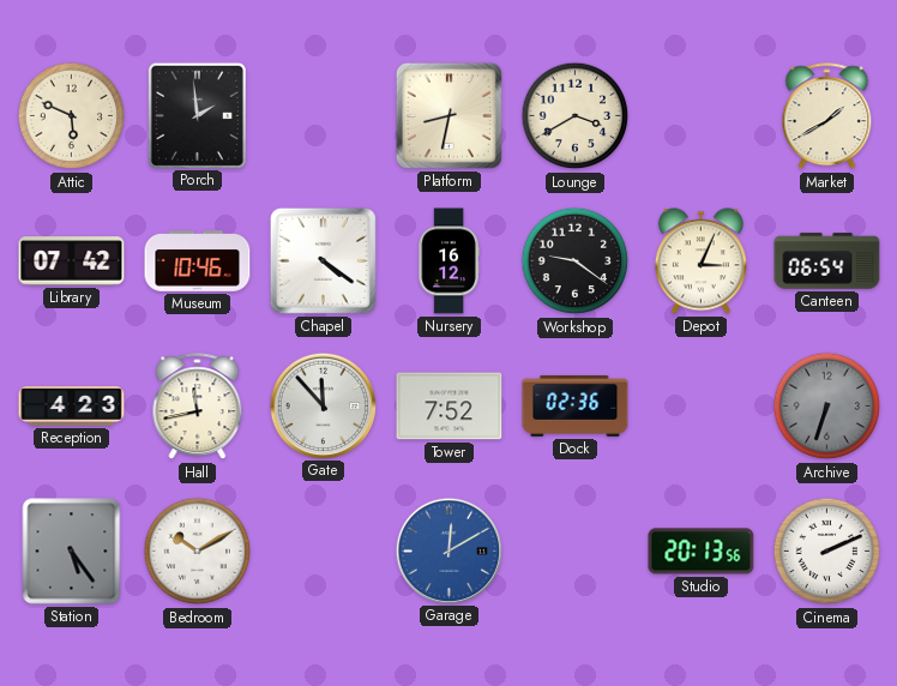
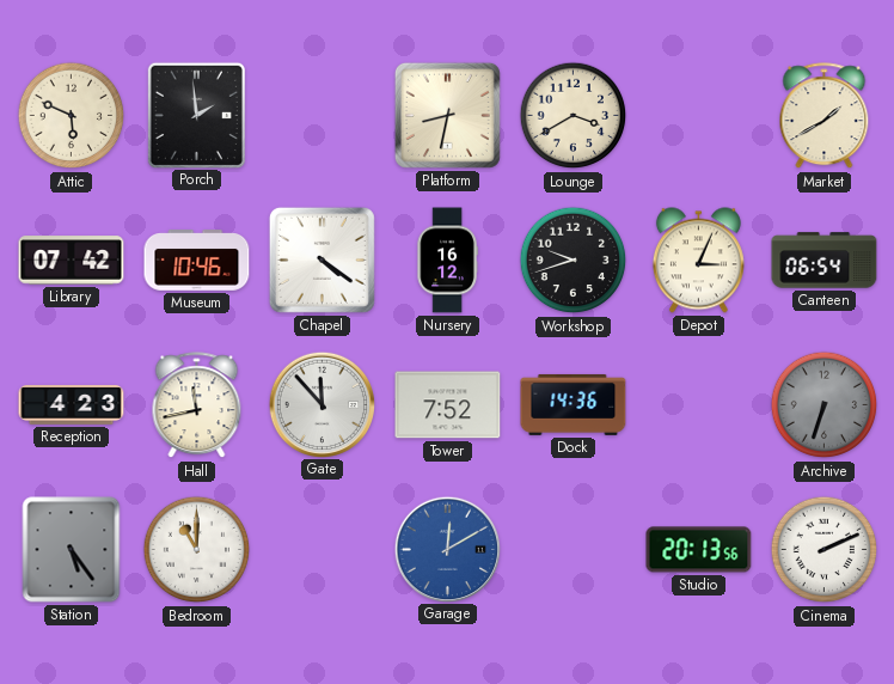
Workshop: 9:21 -> 9:42
Dock: 02:36 -> 14:36
Bedroom: 10:10 -> 11:00
